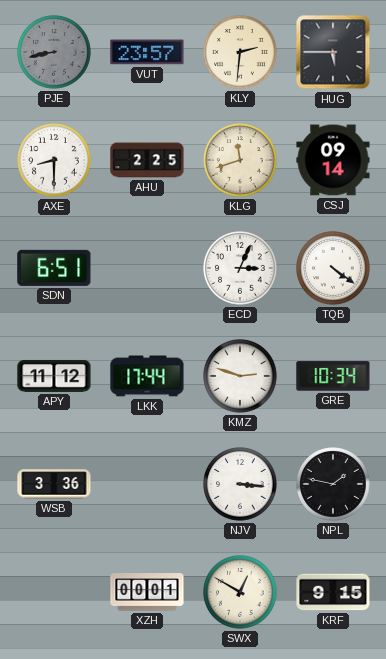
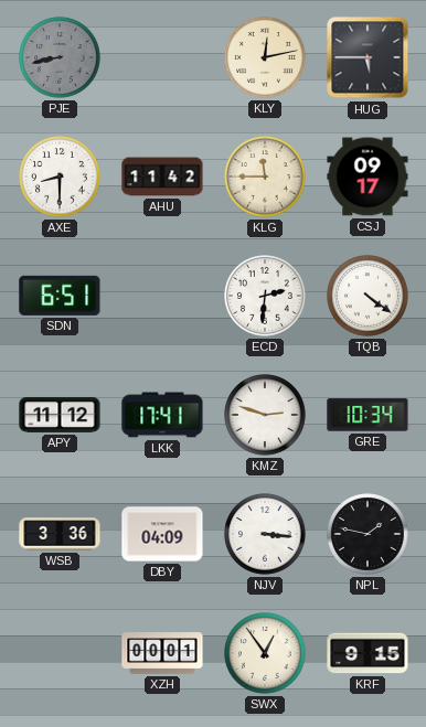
VUT: 23:57 -> none
KLY: 2:31 -> 12:13
AHU: 2:25 -> 11:42
KLG: 11:42 -> 11:45
CSJ: 09:14 -> 09:17
ECD: 3:04 -> 2:31
LKK: 17:44 -> 17:41
DBY: none -> 04:09
SWX: 12:50 -> 12:54
